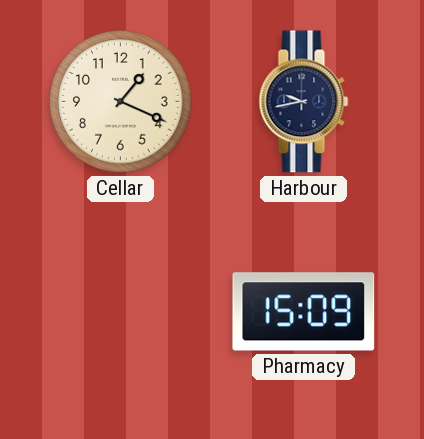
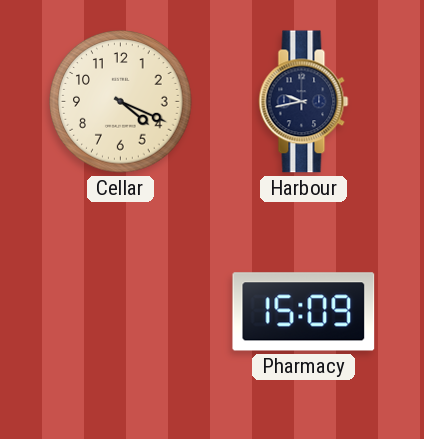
Cellar: 1:19 -> 4:19
